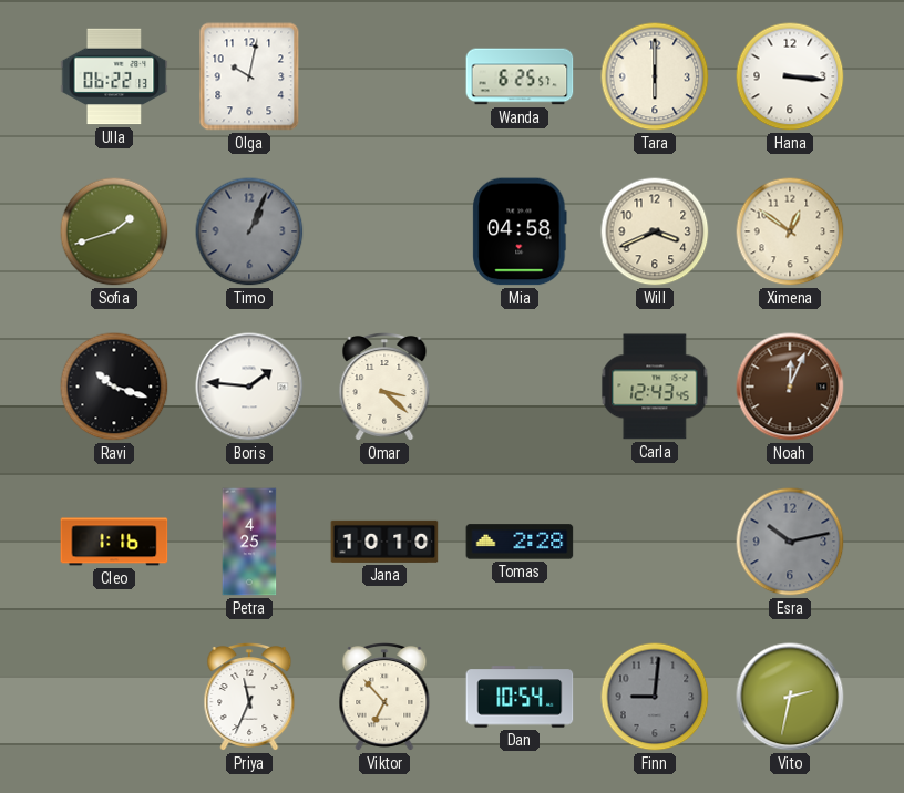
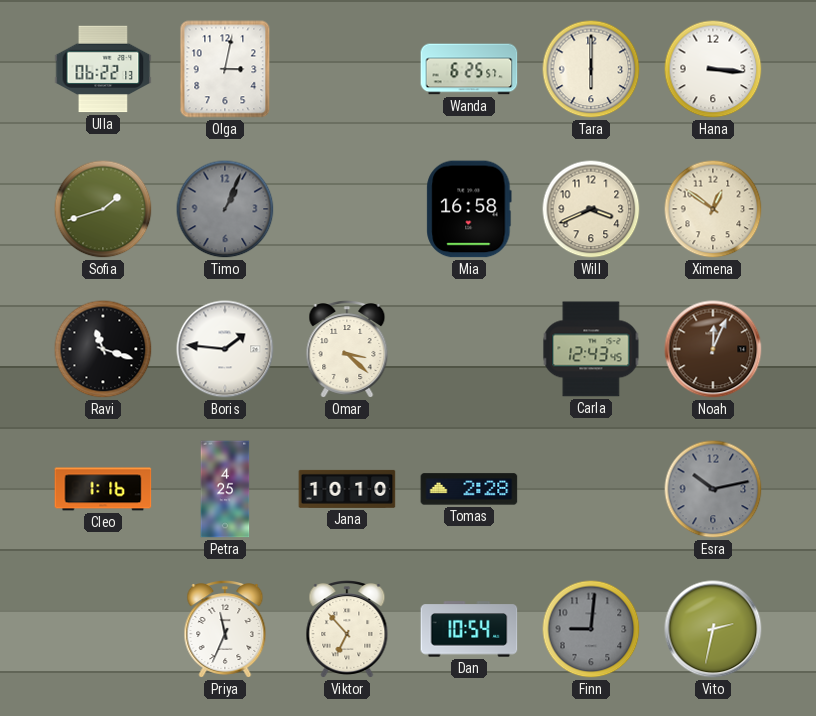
Olga: 10:02 -> 3:02
Mia: 04:58 -> 16:58
Ravi: 10:18 -> 11:18
